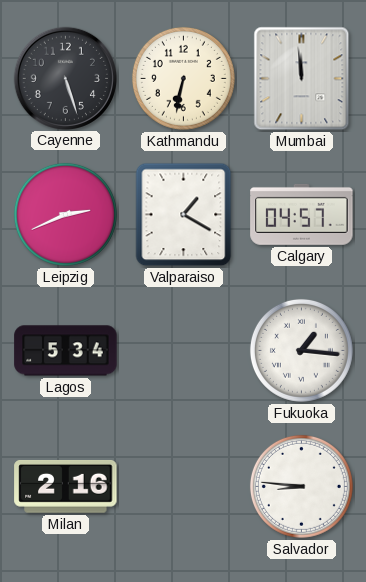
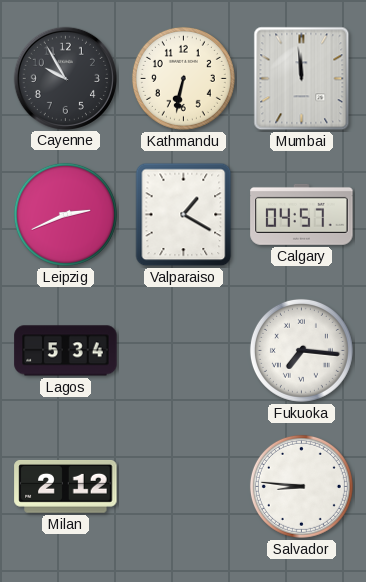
Cayenne: 5:27 -> 9:55
Fukuoka: 1:16 -> 7:16
Milan: 2:16 -> 2:12
